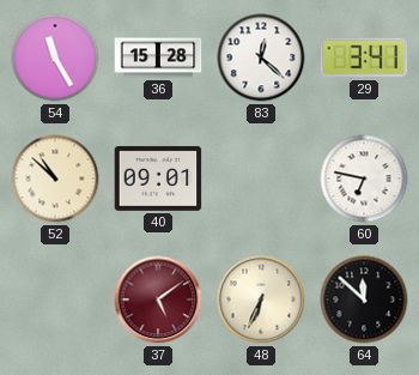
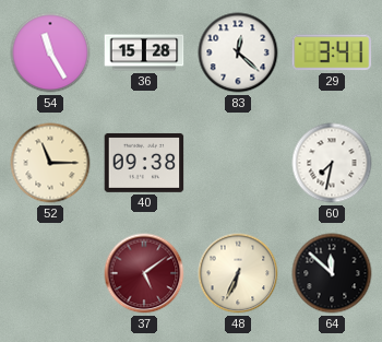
52: 10:52 -> 11:15
40: 09:01 -> 09:38
60: 6:47 -> 7:32
